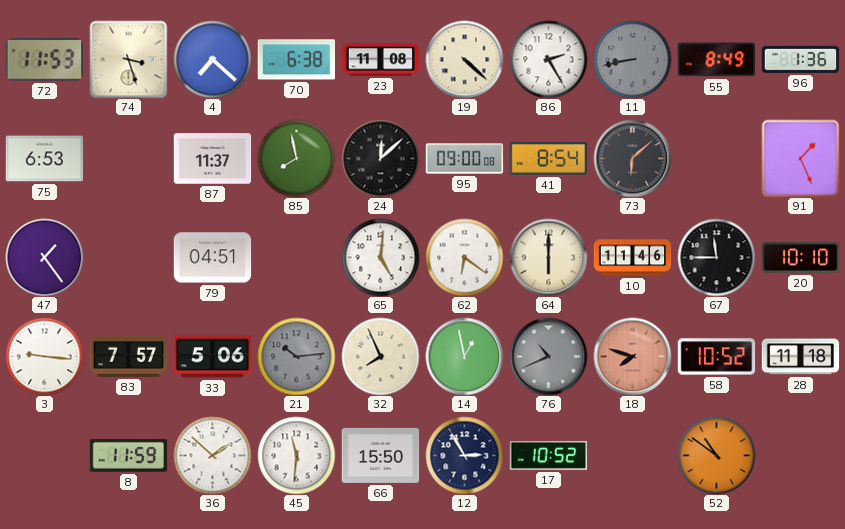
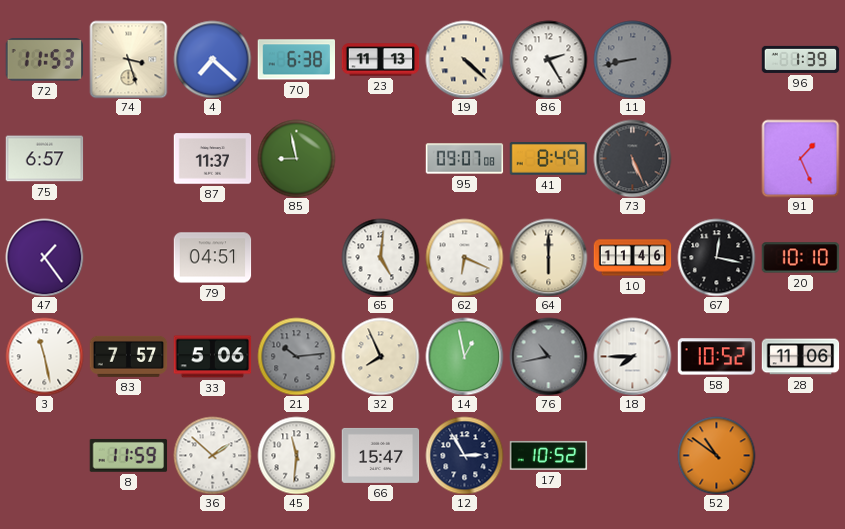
23: 11:08 -> 11:13
55: 8:49 -> none
96: 1:36 -> 1:39
75: 6:53 -> 6:57
85: 7:58 -> 8:58
24: 12:08 -> none
95: 09:00 -> 09:07
41: 8:54 -> 8:49
73: 6:08 -> 5:26
62: 6:21 -> 6:19
67: 11:45 -> 12:17
3: 9:16 -> 11:28
76: 10:41 -> 10:43
18: 7:48 -> 7:45
18 dial: salmon -> white
28: 11:18 -> 11:06
66: 15:50 -> 15:47
